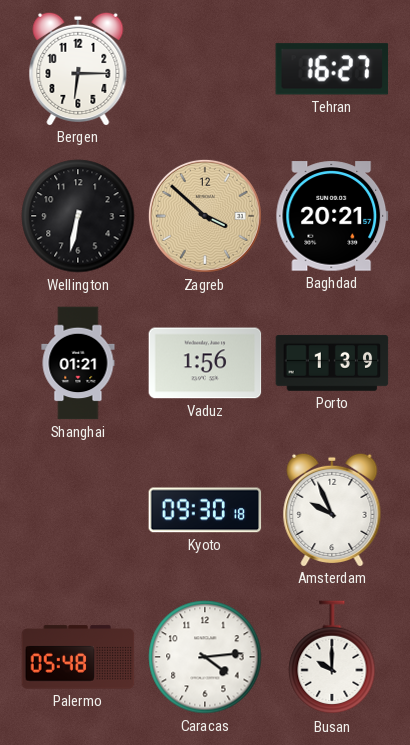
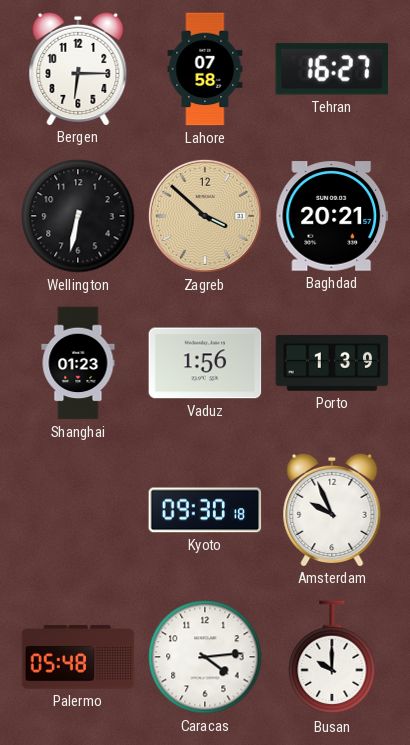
Lahore: none -> 07:58
Shanghai: 01:21 -> 01:23
